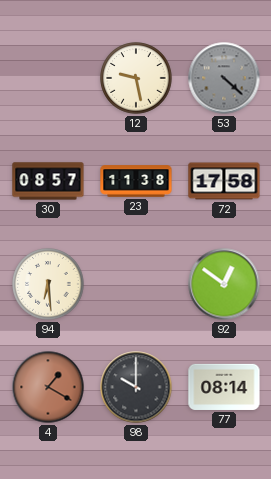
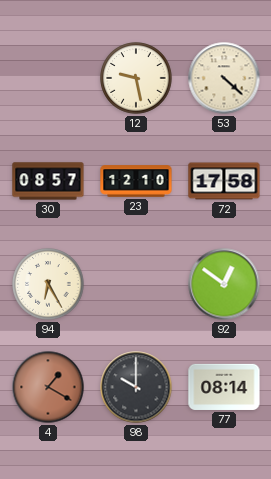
53 dial: grey -> cream
23: 11:38 -> 12:10
94: 6:29 -> 6:25
